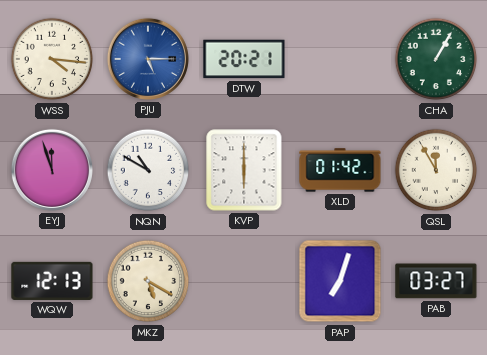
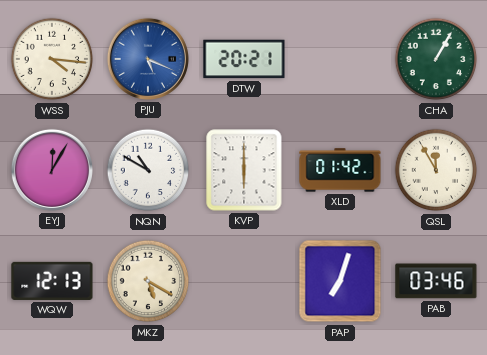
PJU: 5:15 -> 5:19
EYJ: 11:57 -> 12:05
PAB: 03:27 -> 03:46
